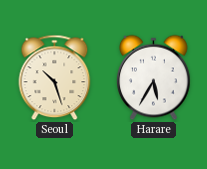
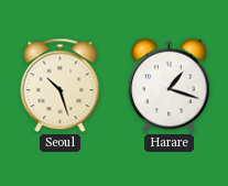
Harare: 5:35 -> 1:18
